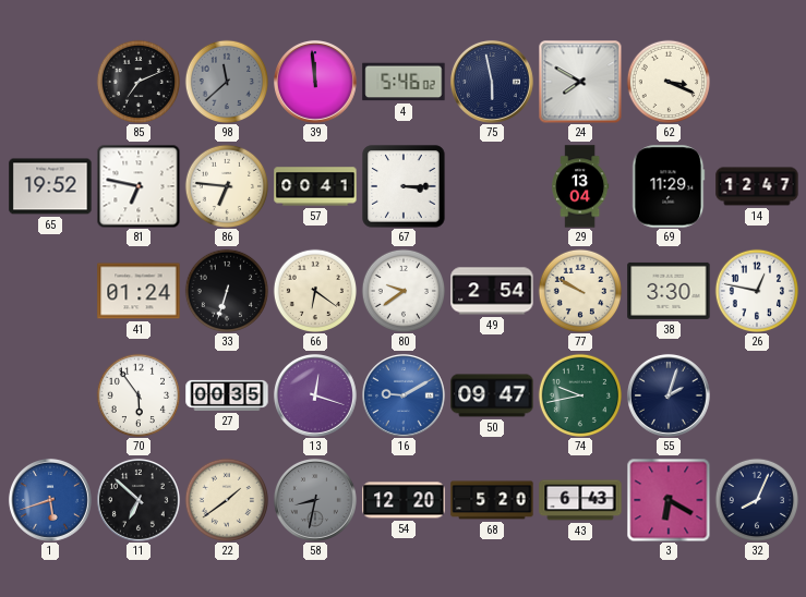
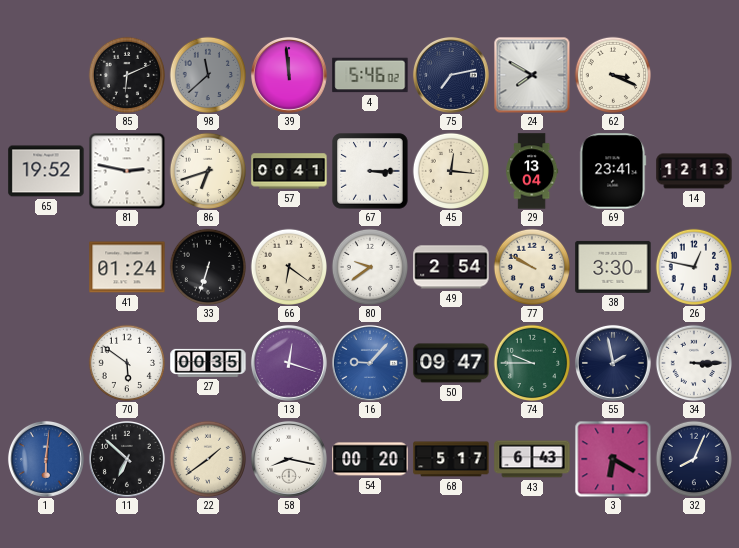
85: 7:11 -> 6:11
75: 5:58 -> 7:13
81: 6:47 -> 2:47
86: 6:46 -> 6:42
45: none -> 12:16
69: 11:29 -> 23:41
14: 12:47 -> 12:13
70: 5:54 -> 5:51
16: 9:10 -> 9:07
74: 9:43 -> 9:45
55: 2:03 -> 1:58
34: none -> 3:15
1: 5:42 -> 6:01
58: 8:32 -> 8:17
58 dial: grey -> white
54: 12:20 -> 00:20
68: 5:20 -> 5:17
